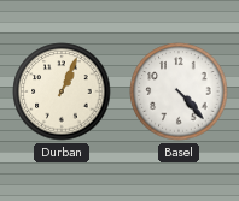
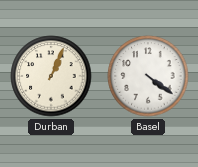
Basel: 4:23 -> 4:21
